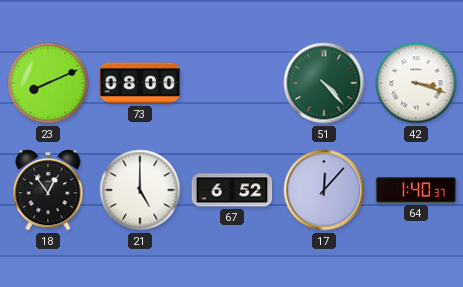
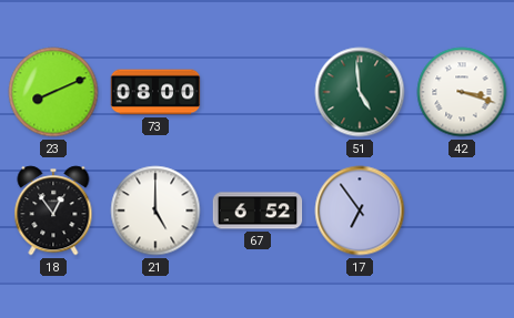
51: 4:23 -> 4:59
17: 12:07 -> 6:54
64: 1:40 -> none
